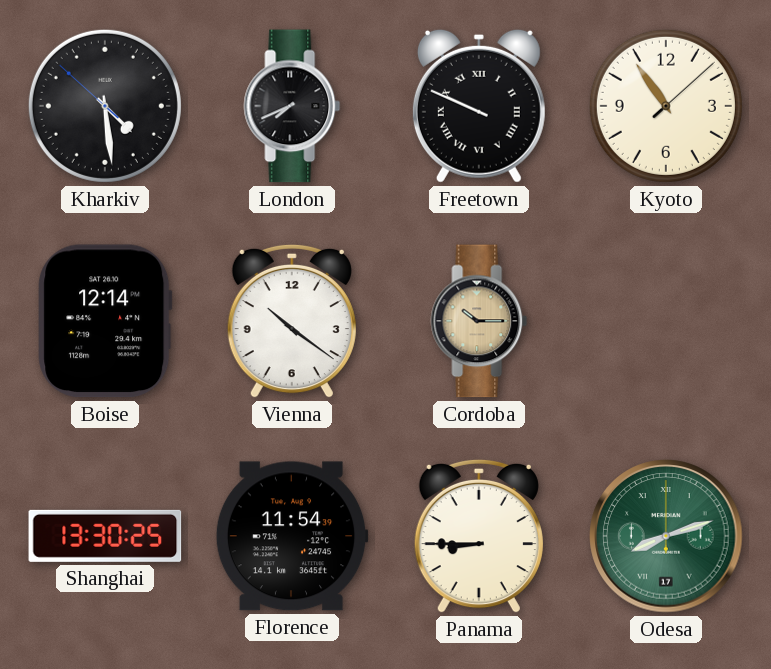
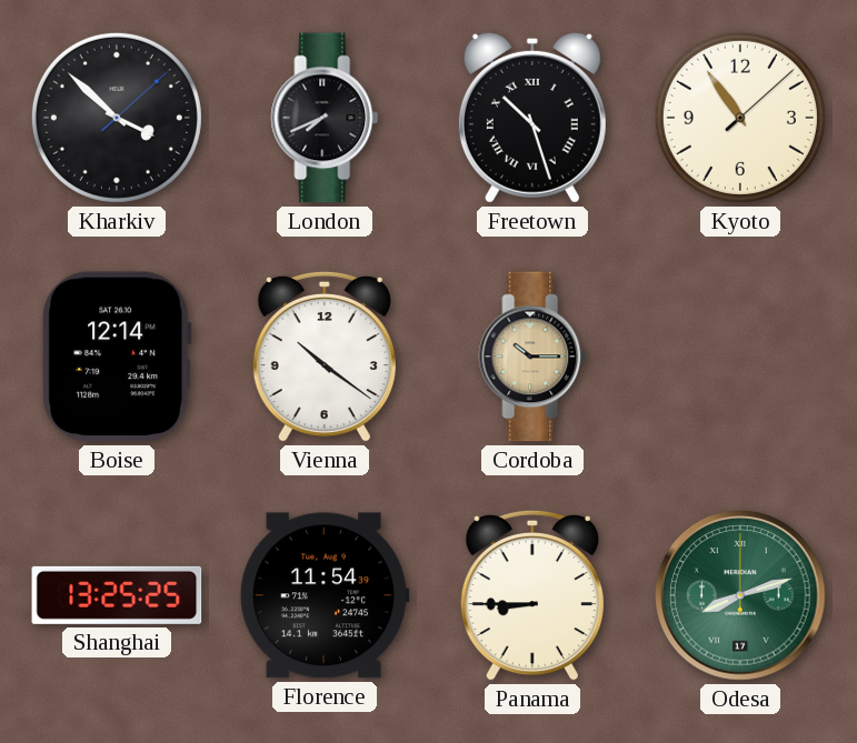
Kharkiv: 4:28 -> 3:52
Freetown: 9:49 -> 10:27
Shanghai: 13:30 -> 13:25
